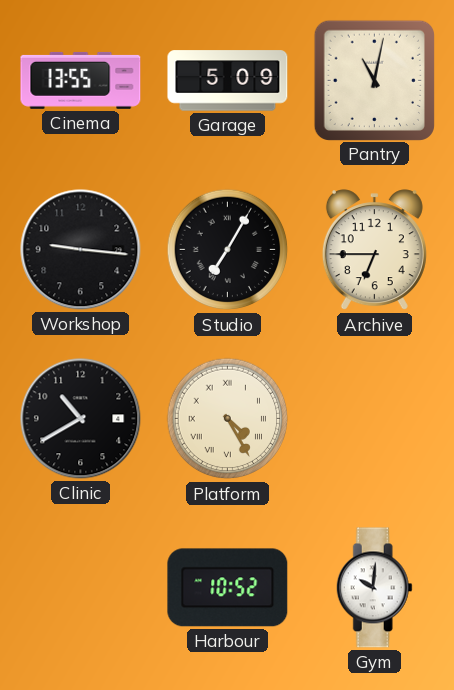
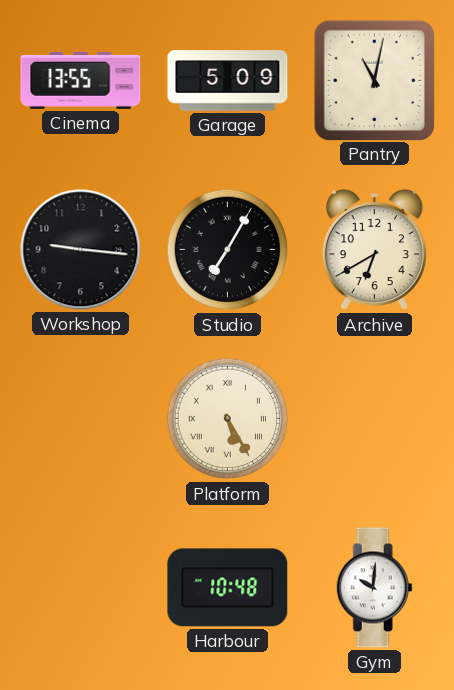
Archive: 6:45 -> 6:40
Clinic: 10:40 -> none
Platform: 4:25 -> 5:25
Harbour: 10:52 -> 10:48
